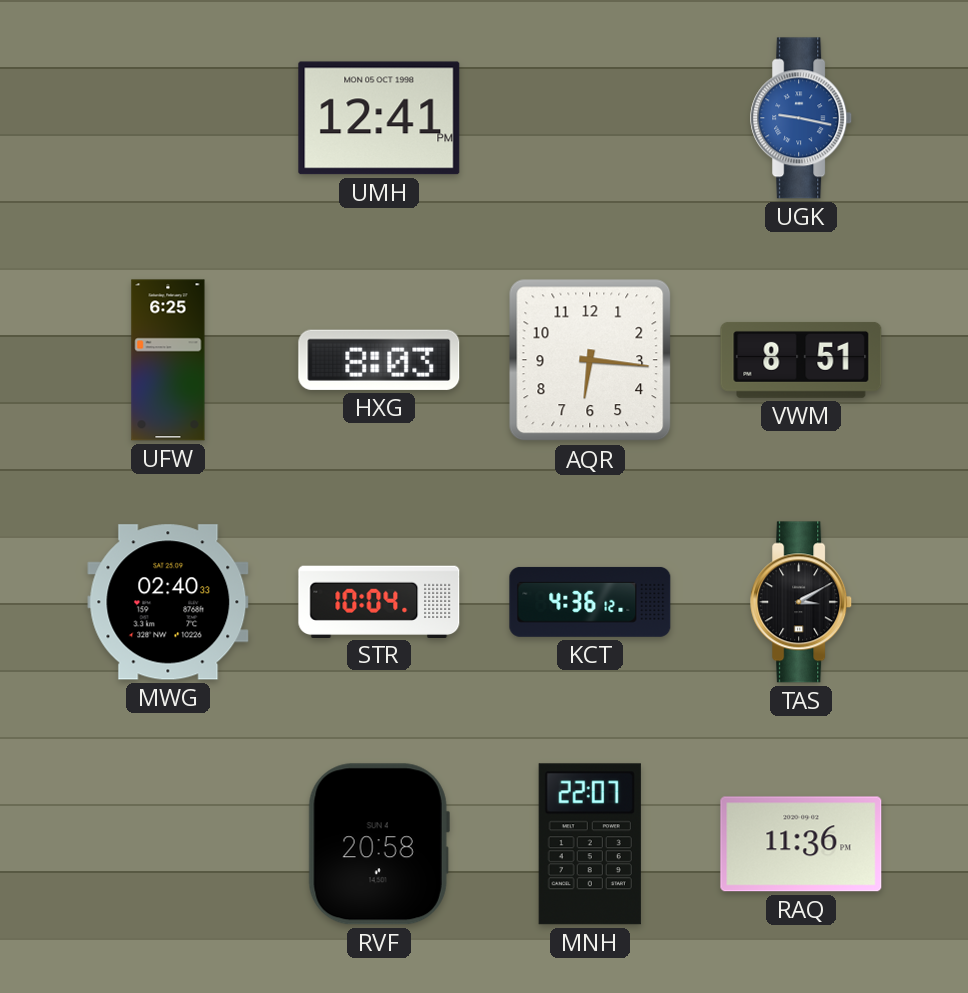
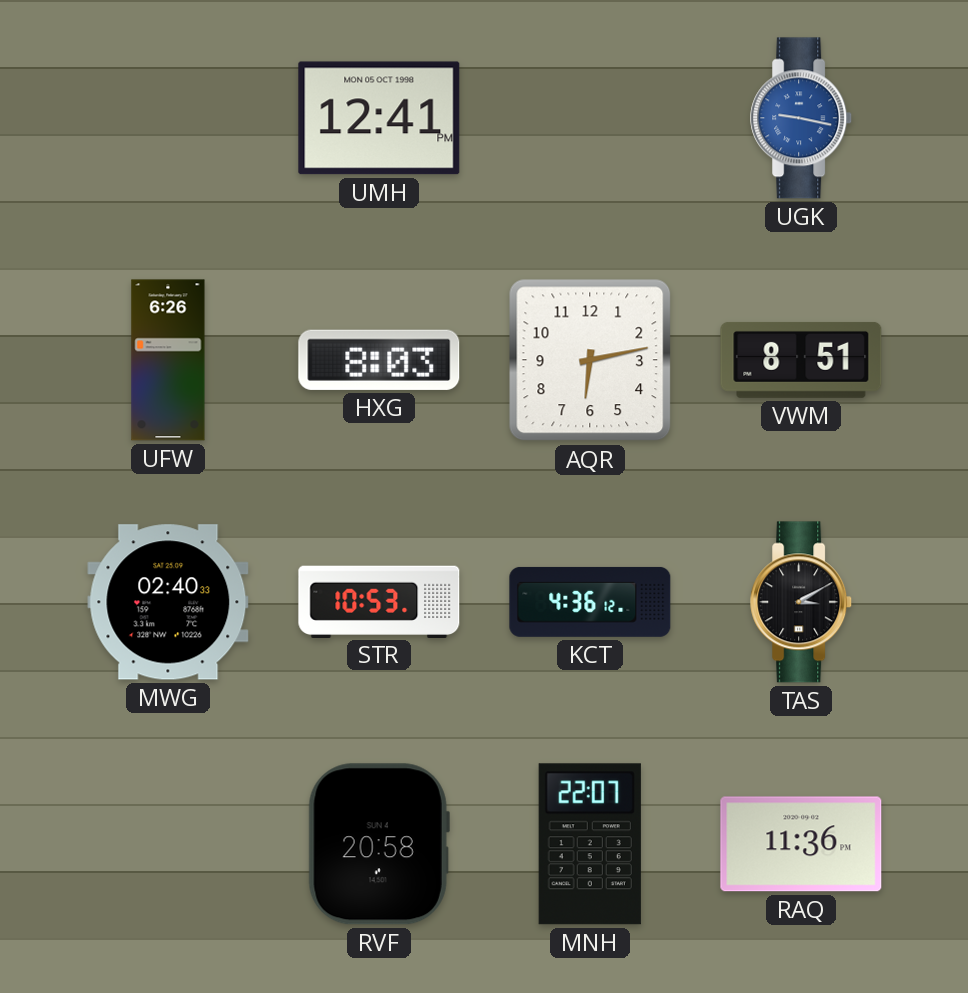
UFW: 6:25 -> 6:26
AQR: 6:16 -> 6:13
STR: 10:04 -> 10:53
